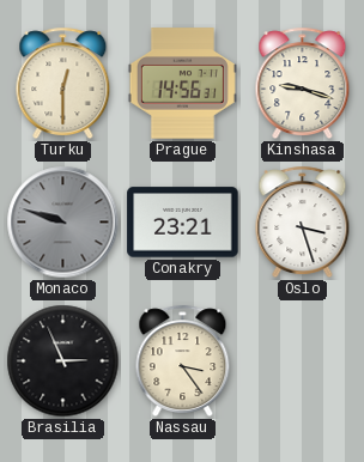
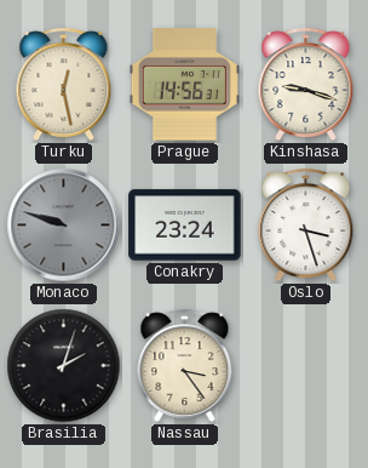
Turku: 12:30 -> 12:28
Conakry: 23:21 -> 23:24
Brasilia: 2:56 -> 2:03
